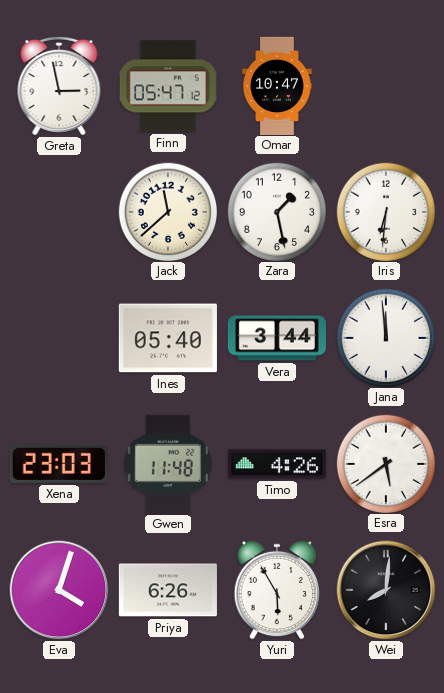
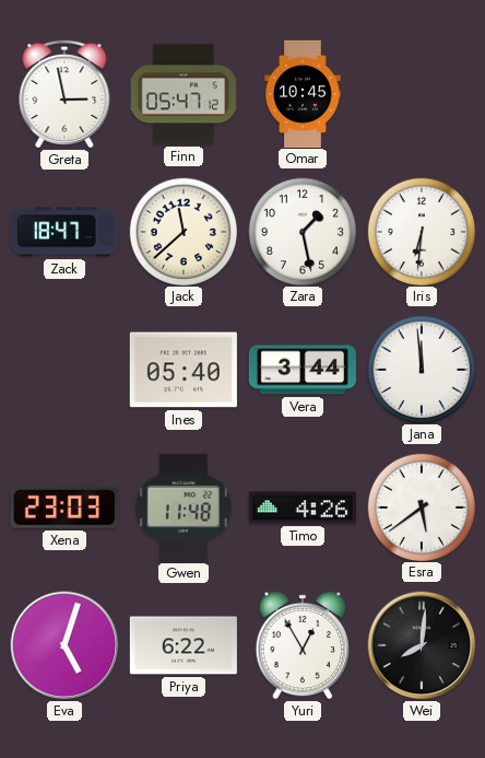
Omar: 10:47 -> 10:45
Zack: none -> 18:47
Eva: 4:03 -> 5:03
Priya: 6:26 -> 6:22
Yuri: 5:55 -> 12:55
